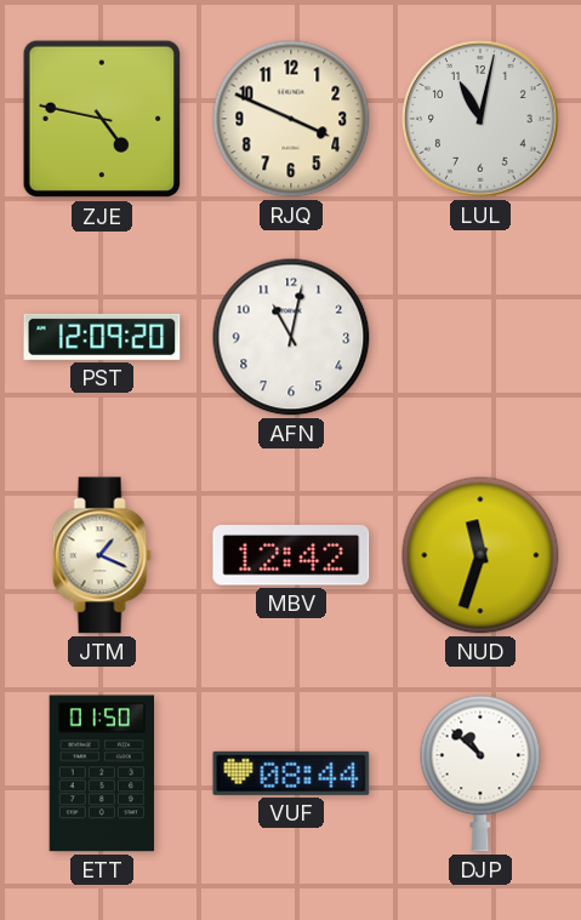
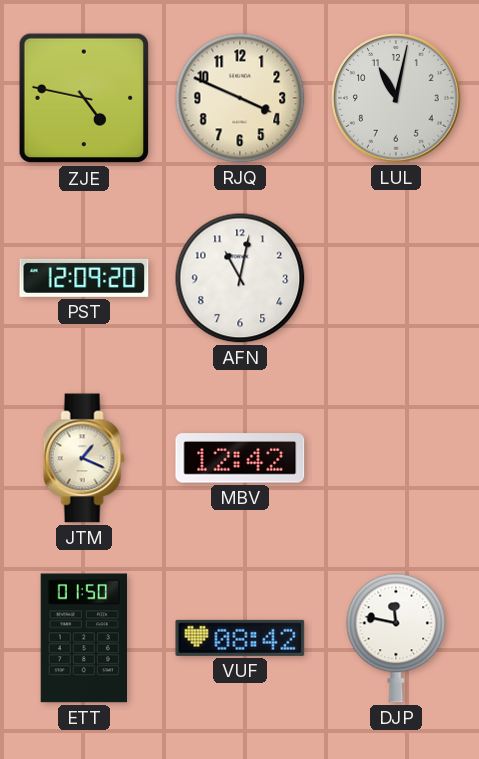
NUD: 11:33 -> none
VUF: 08:44 -> 08:42
DJP: 10:52 -> 11:47
